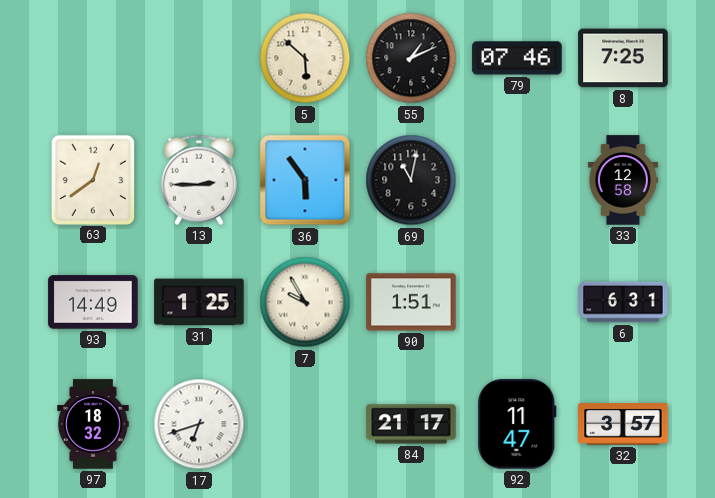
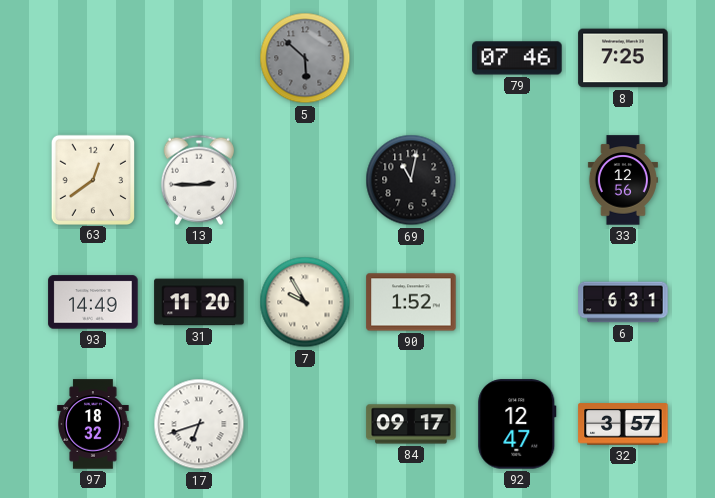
5 dial: cream -> grey
55: 1:11 -> none
36: 5:54 -> none
33: 12:58 -> 12:56
31: 1:25 -> 11:20
90: 1:51 -> 1:52
84: 21:17 -> 09:17
92: 11:47 -> 12:47
